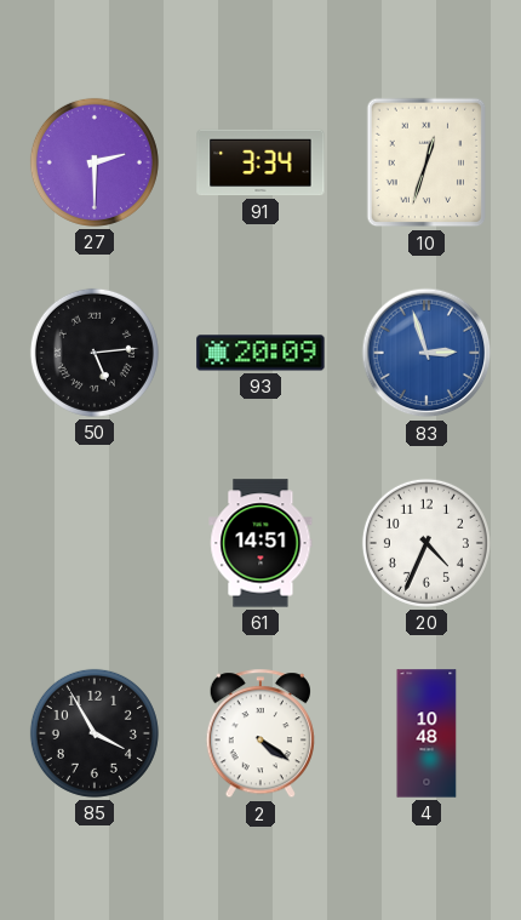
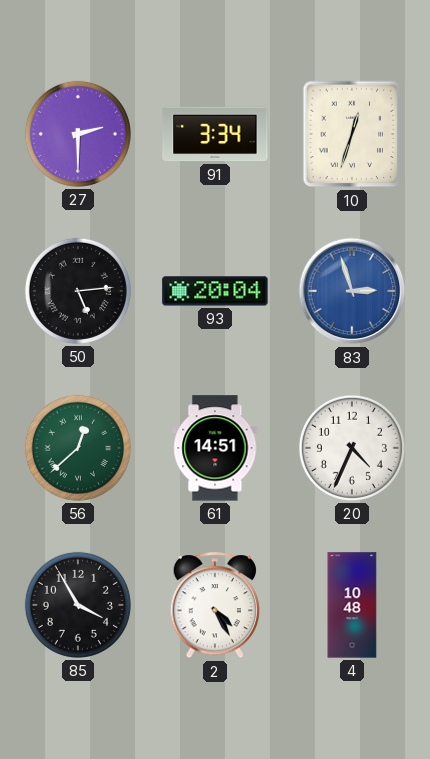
93: 20:09 -> 20:04
56: none -> 12:38
2: 4:21 -> 4:25
